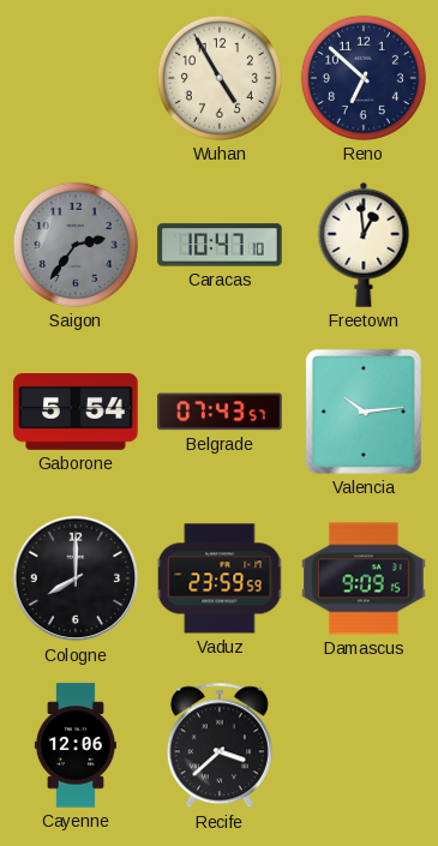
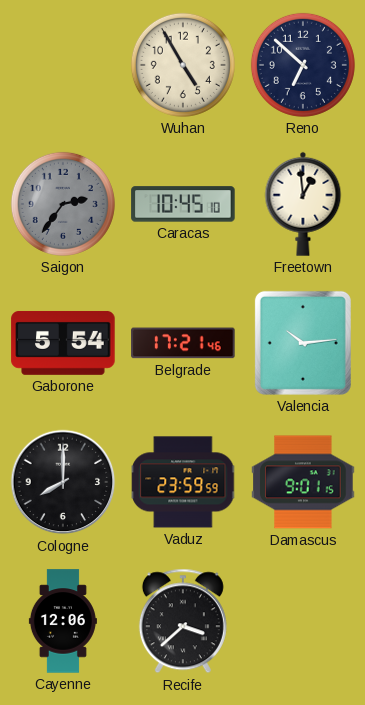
Caracas: 10:47 -> 10:45
Belgrade: 07:43 -> 17:21
Damascus: 9:09 -> 9:01
